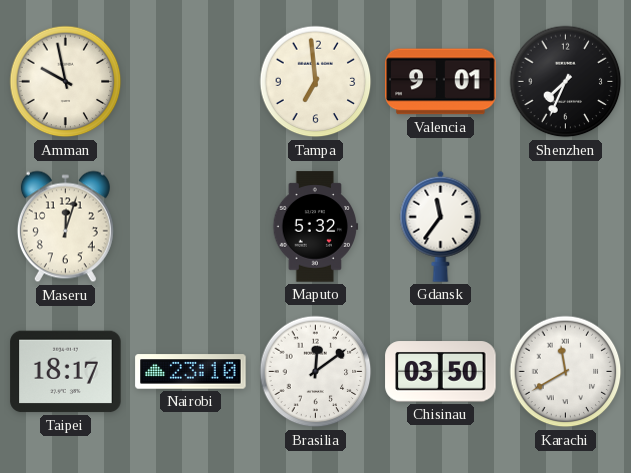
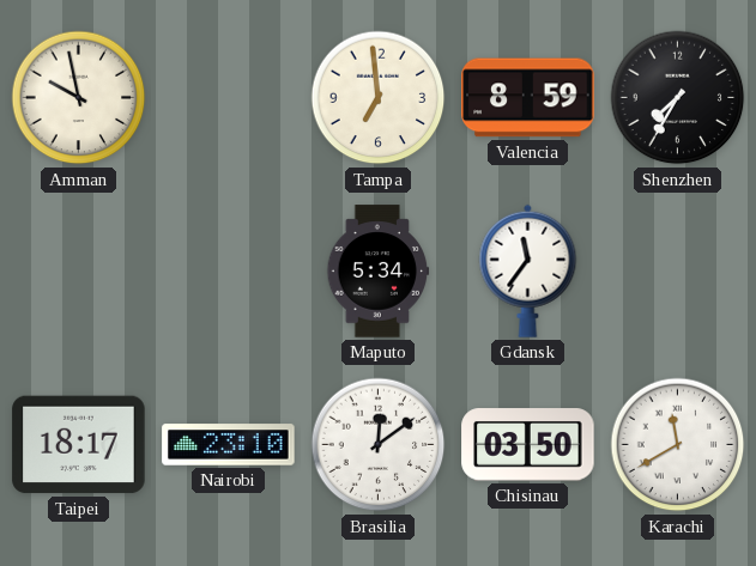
Valencia: 9:01 -> 8:59
Shenzhen: 7:34 -> 7:35
Maseru: 12:03 -> none
Maputo: 5:32 -> 5:34
